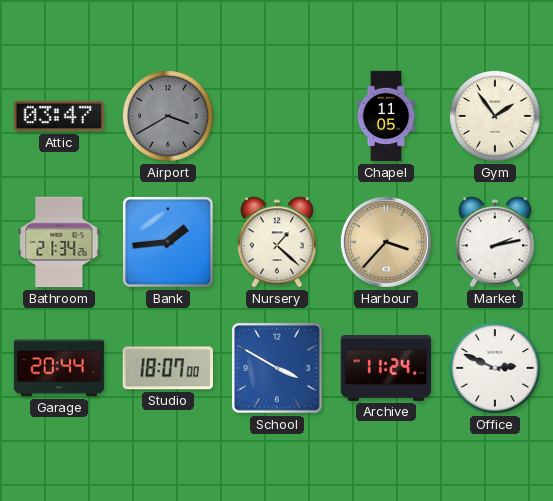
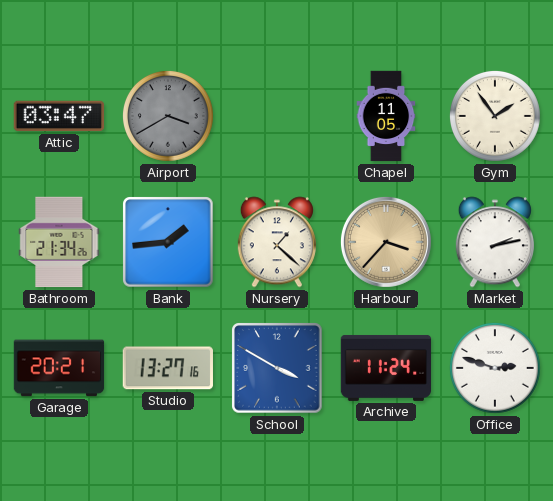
Garage: 20:44 -> 20:21
Studio: 18:07 -> 13:27
Office: 2:49 -> 2:48
